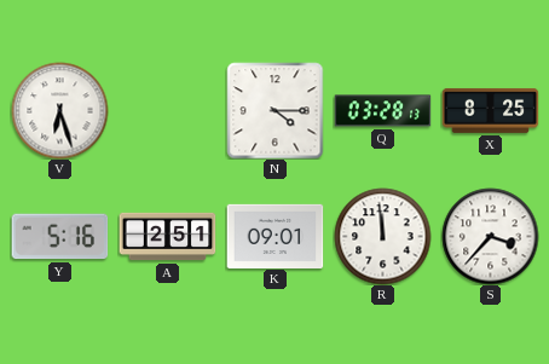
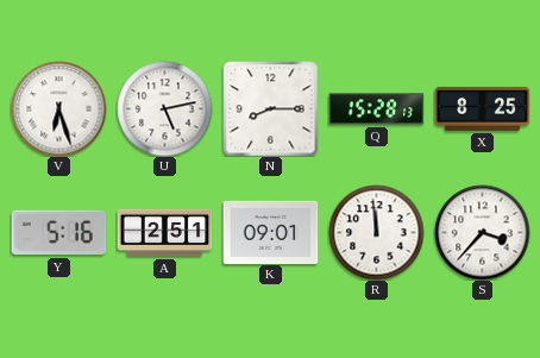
U: none -> 5:13
N: 4:15 -> 8:15
Q: 03:28 -> 15:28
